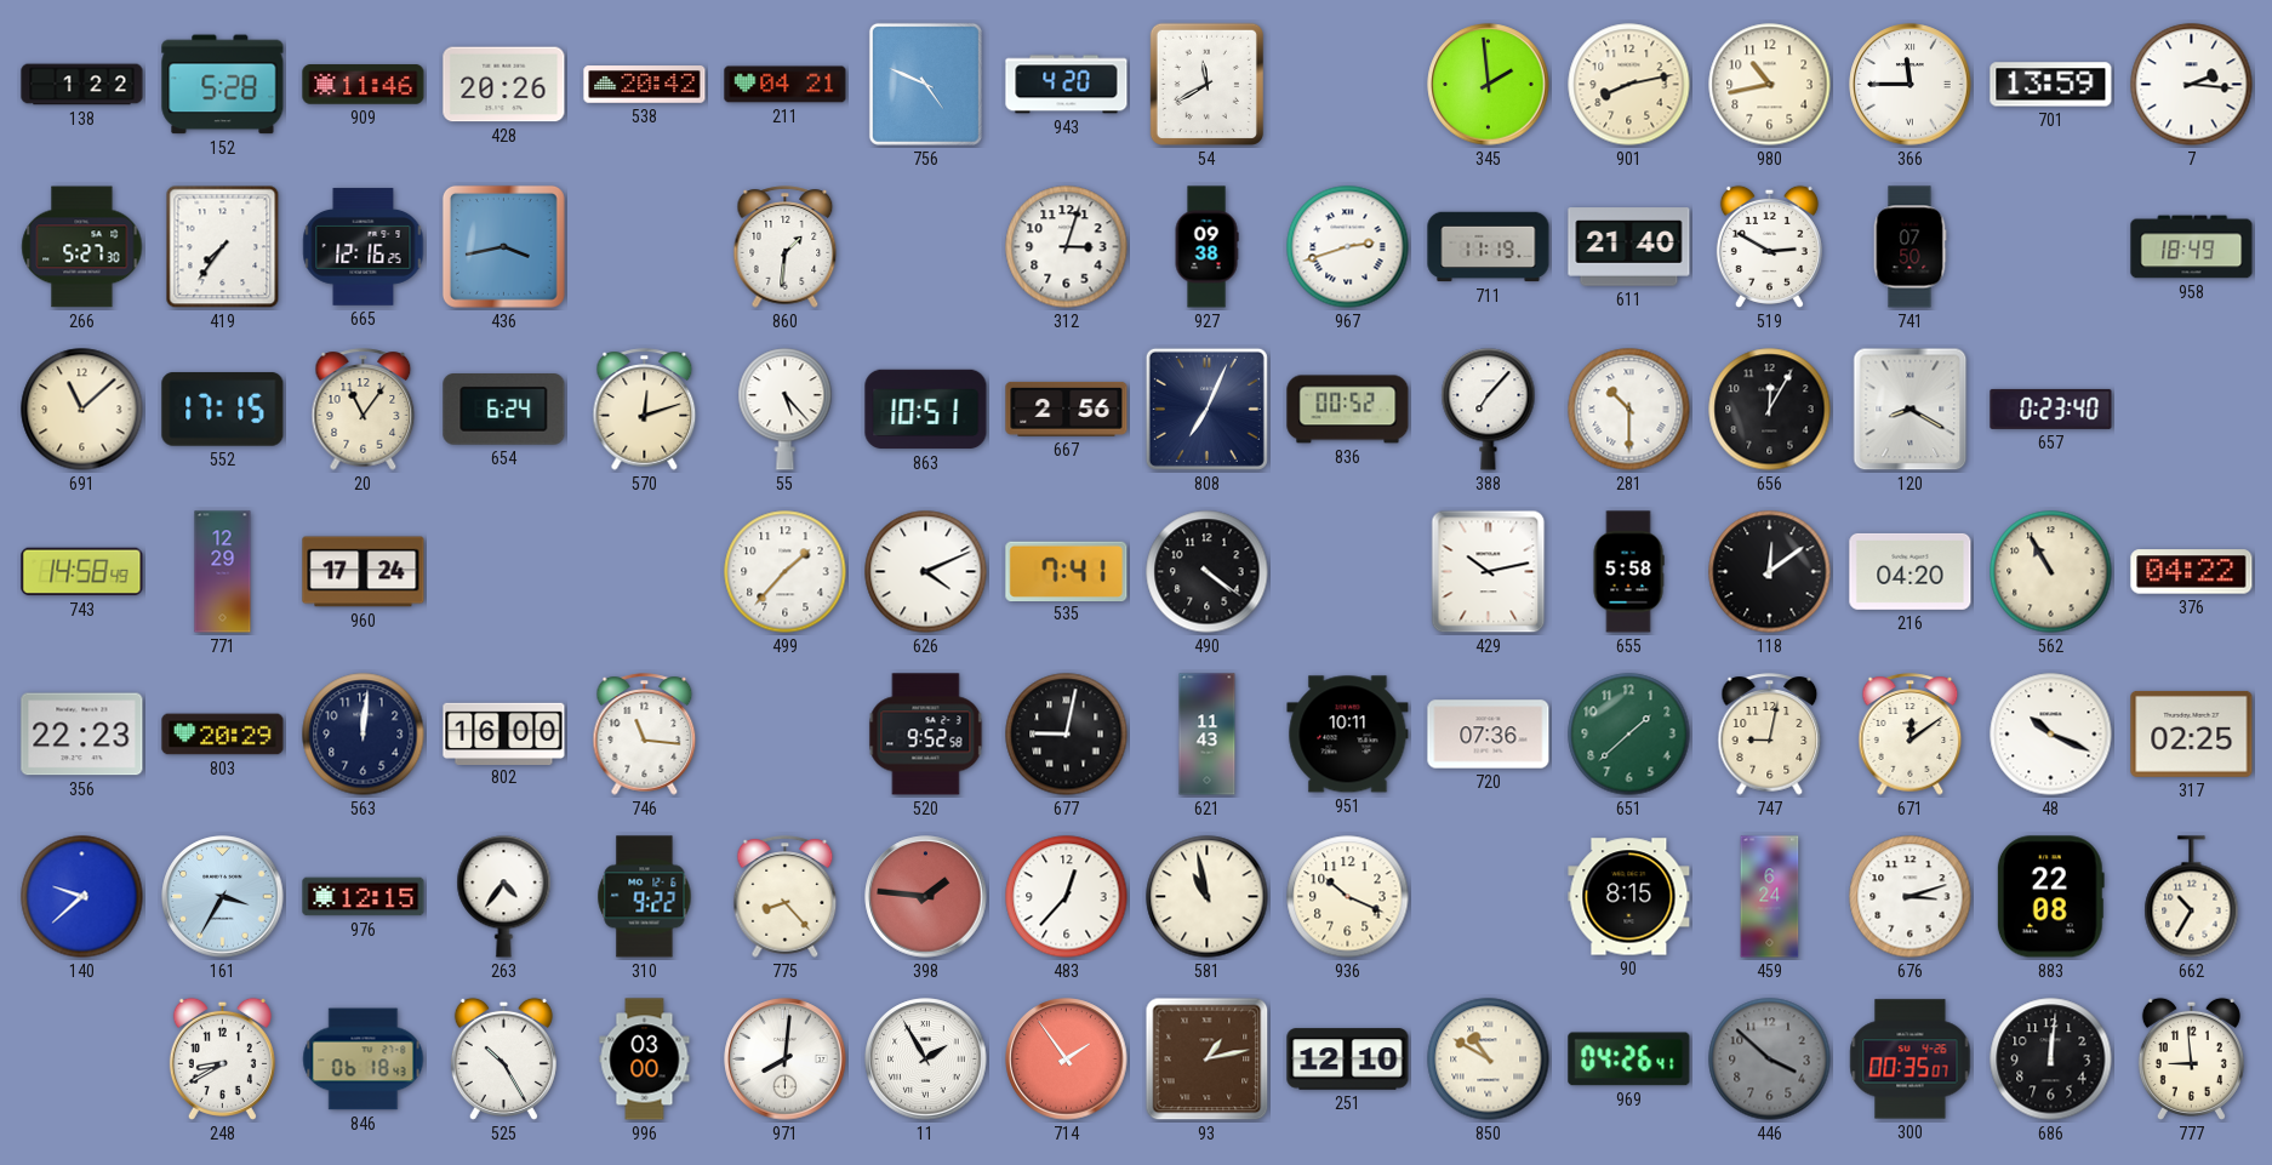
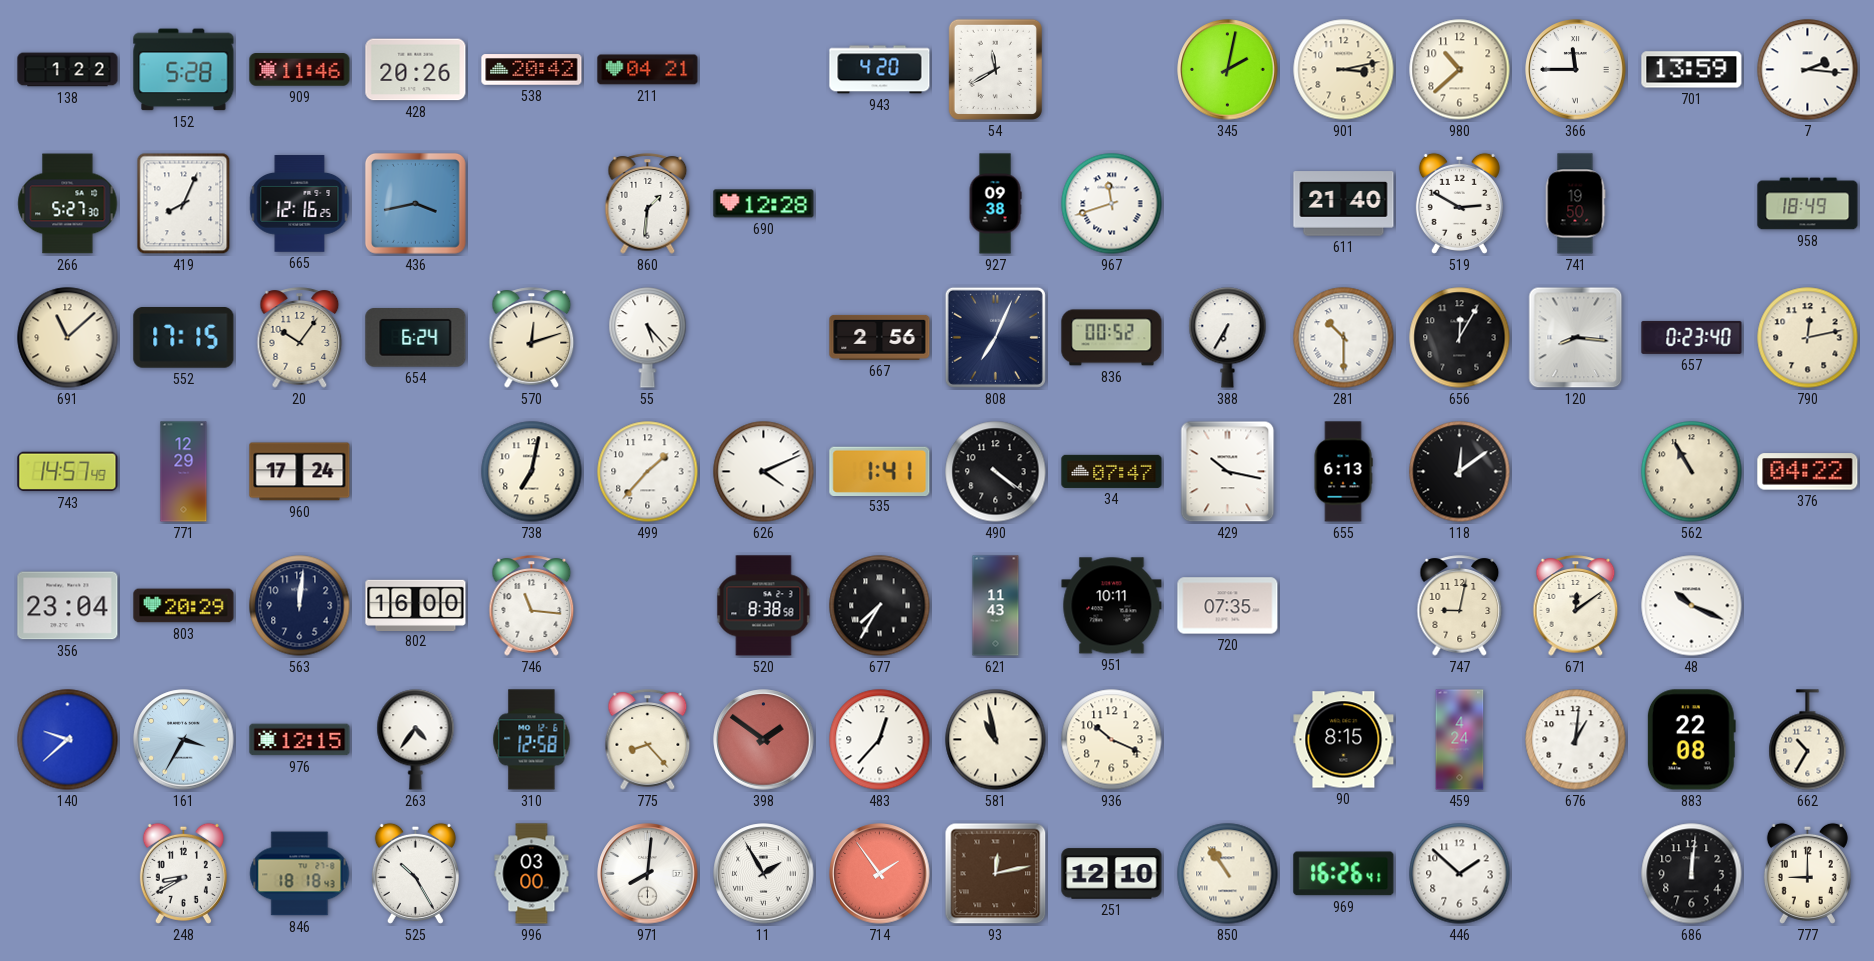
756: 4:49 -> none
345: 1:59 -> 2:02
901: 8:13 -> 3:13
980: 10:43 -> 10:38
419: 7:36 -> 8:04
690: none -> 12:28
312: 3:03 -> none
967: 2:42 -> 11:42
711: 11:19 -> none
741: 07:50 -> 19:50
20: 11:06 -> 10:06
863: 10:51 -> none
388: 7:07 -> 6:35
120: 8:20 -> 8:16
790: none -> 12:13
743: 14:58 -> 14:57
738: none -> 7:02
535: 7:41 -> 1:41
34: none -> 07:47
429: 10:13 -> 10:17
655: 5:58 -> 6:13
216: 04:20 -> none
356: 22:23 -> 23:04
520: 9:52 -> 8:38
677: 9:02 -> 7:35
720: 07:36 -> 07:35
651: 1:38 -> none
317: 02:25 -> none
310: 9:22 -> 12:58
398: 1:46 -> 1:51
459: 6:24 -> 4:24
676: 3:12 -> 1:01
846: 06:18 -> 18:18
93: 1:13 -> 12:13
850: 10:50 -> 10:54
969: 04:26 -> 16:26
446: 3:52 -> 1:52
446 dial: grey -> white
300: 00:35 -> none
777: 8:59 -> 9:00
